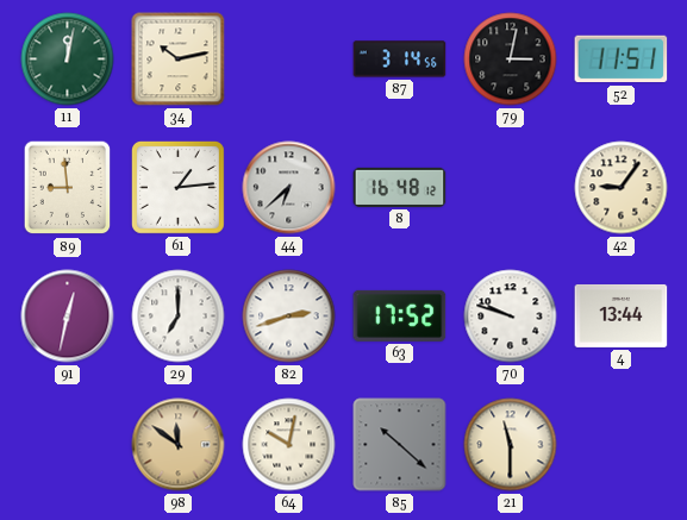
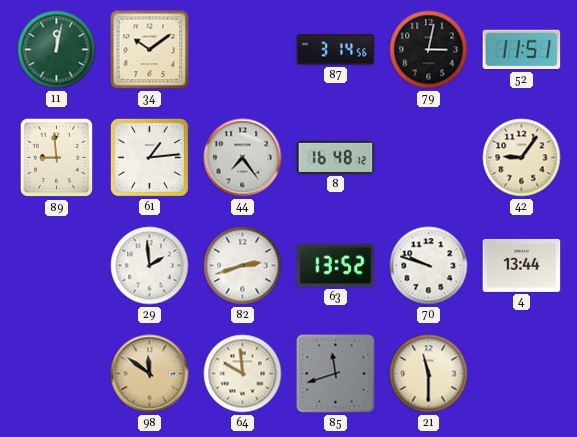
34: 10:13 -> 10:09
44: 6:38 -> 7:24
91: 12:32 -> none
29: 7:00 -> 1:59
63: 17:52 -> 13:52
64: 10:02 -> 9:59
85: 10:22 -> 11:42
